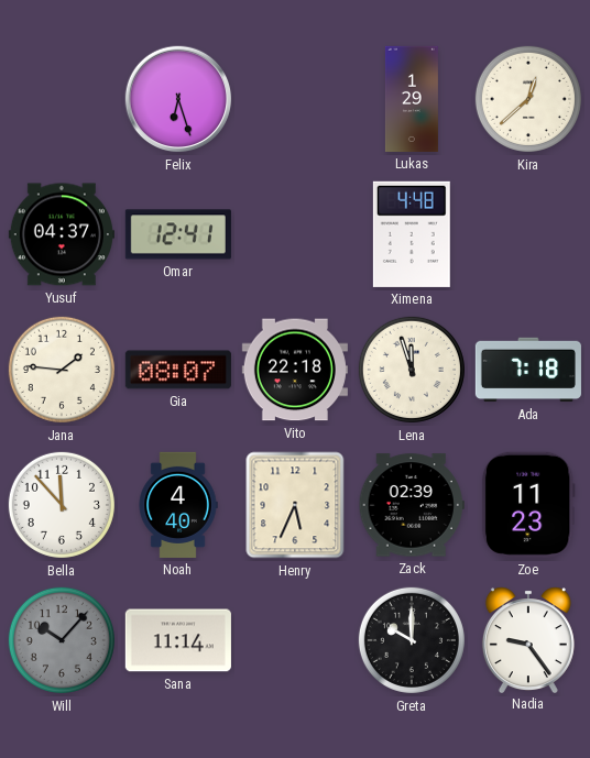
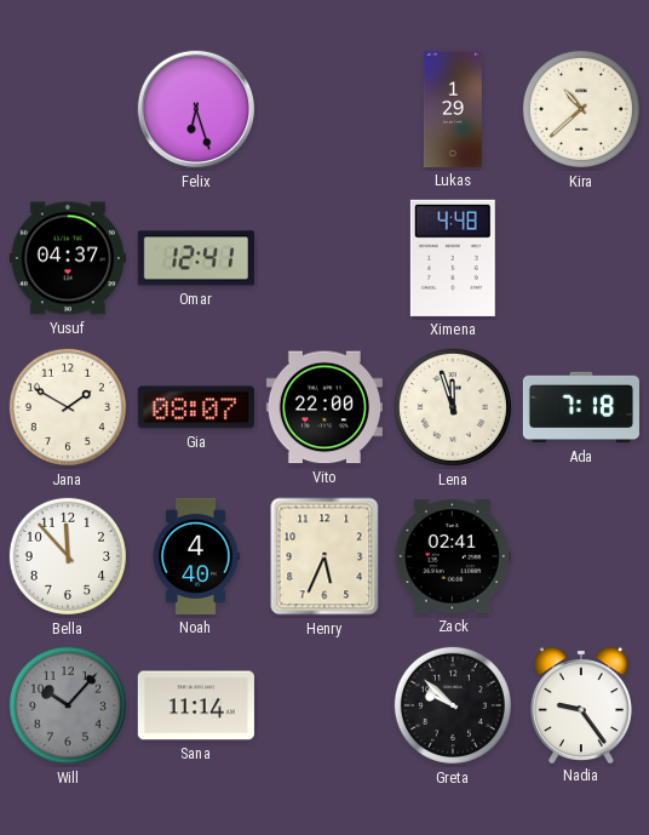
Kira: 12:38 -> 10:38
Jana: 1:46 -> 1:50
Vito: 22:18 -> 22:00
Zack: 02:39 -> 02:41
Zoe: 11:23 -> none
Greta: 10:00 -> 9:52
